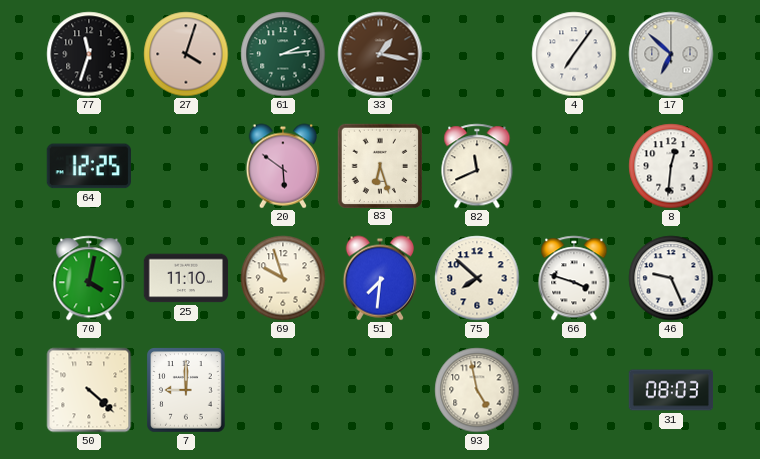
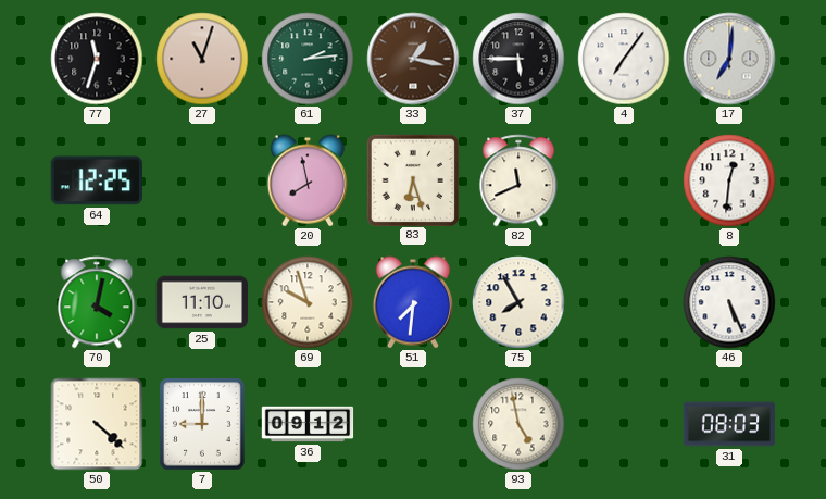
27: 4:03 -> 11:03
37: none -> 5:45
17: 6:52 -> 7:01
20: 5:51 -> 7:58
75: 7:52 -> 7:55
66: 3:48 -> none
46: 9:26 -> 5:26
36: none -> 09:12
